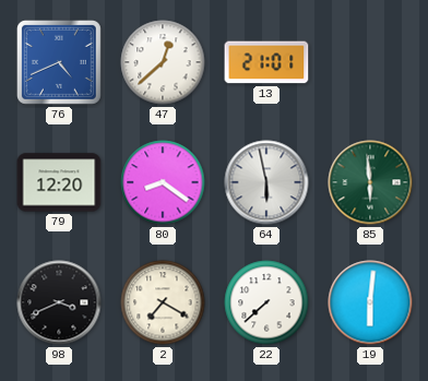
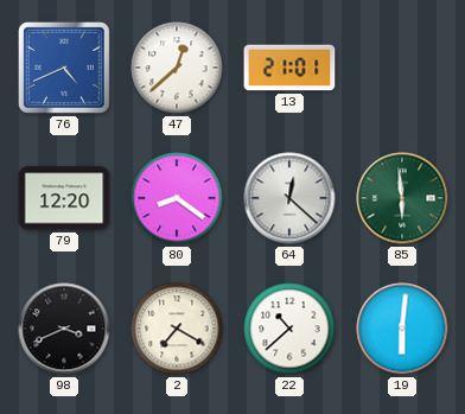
64: 5:58 -> 12:22
22: 7:38 -> 10:38
